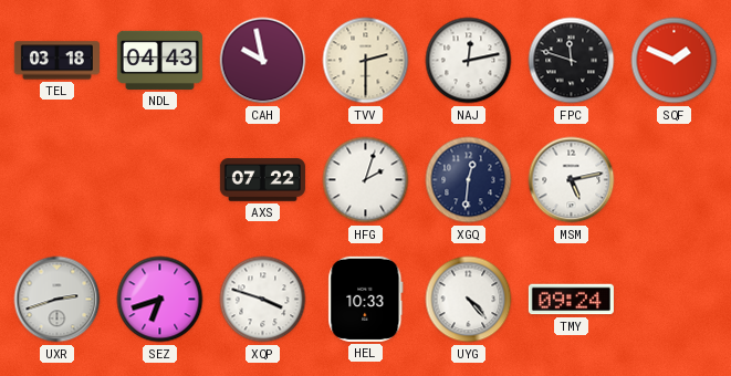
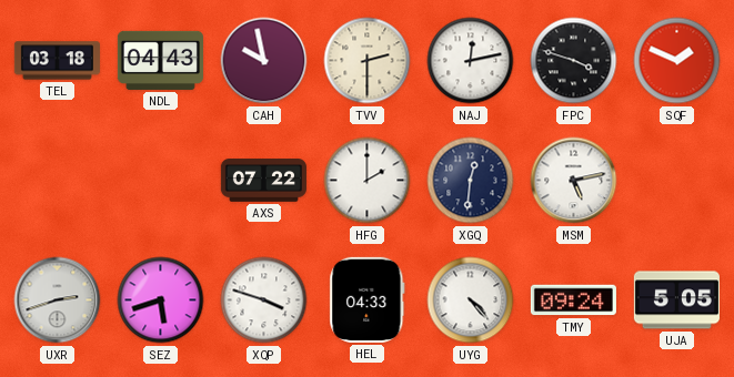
FPC: 11:48 -> 3:48
HFG: 2:03 -> 2:00
SEZ: 6:42 -> 5:42
HEL: 10:33 -> 04:33
UJA: none -> 5:05
